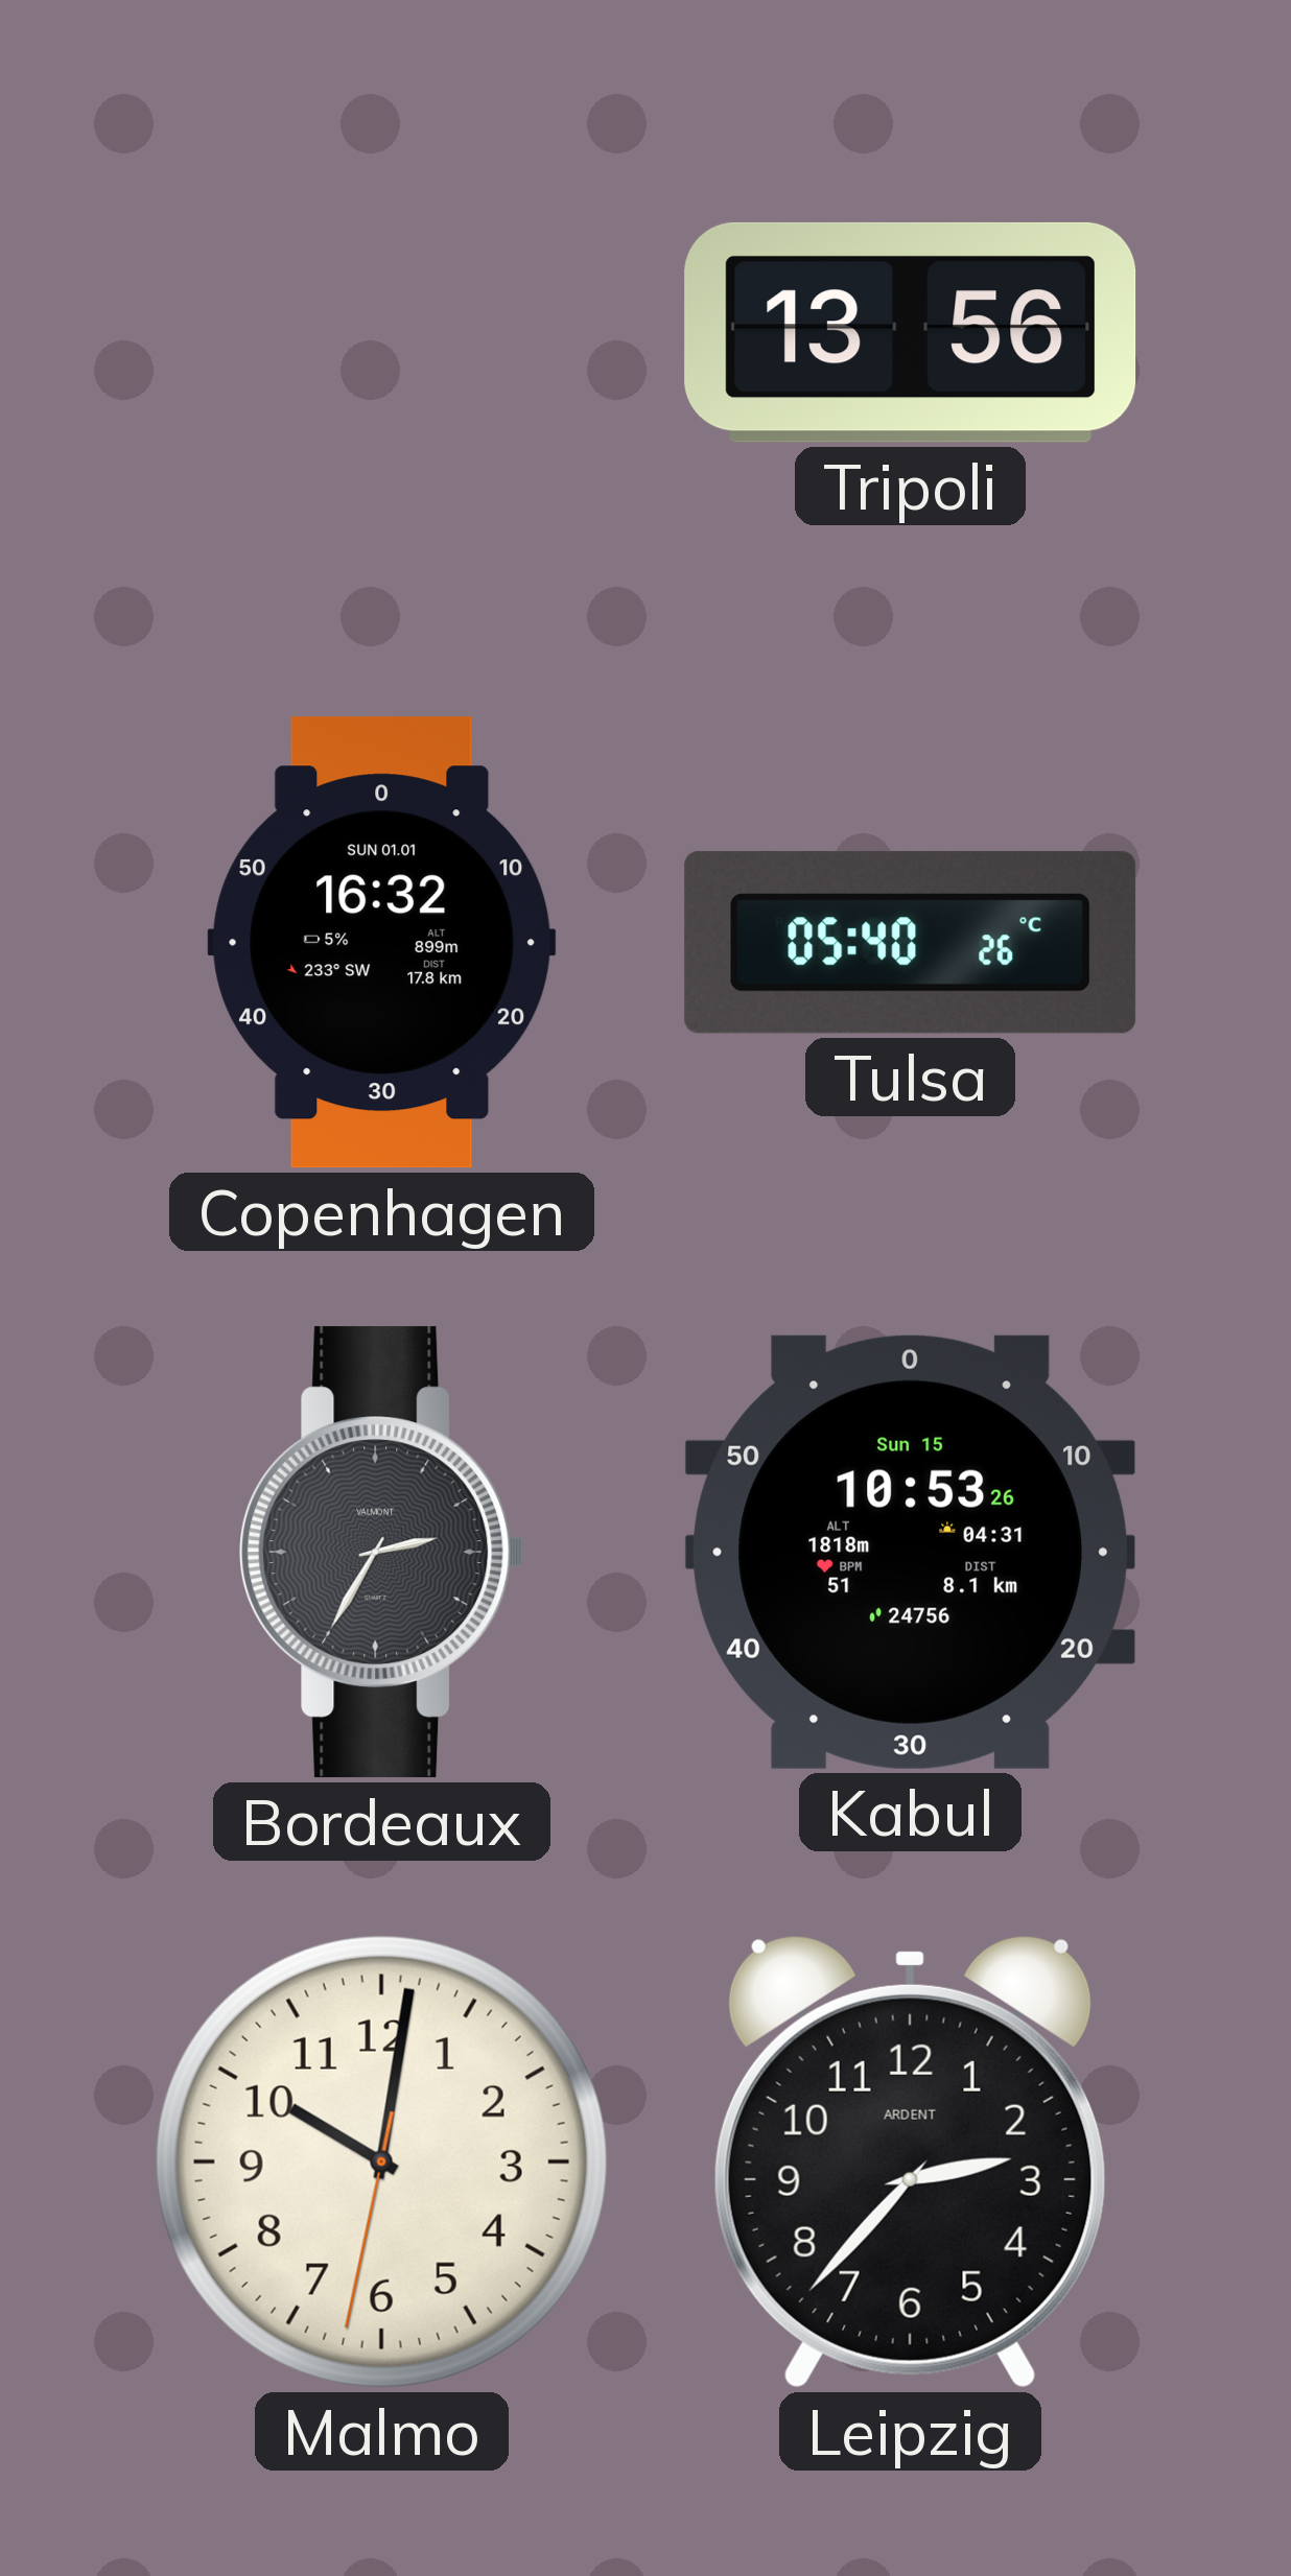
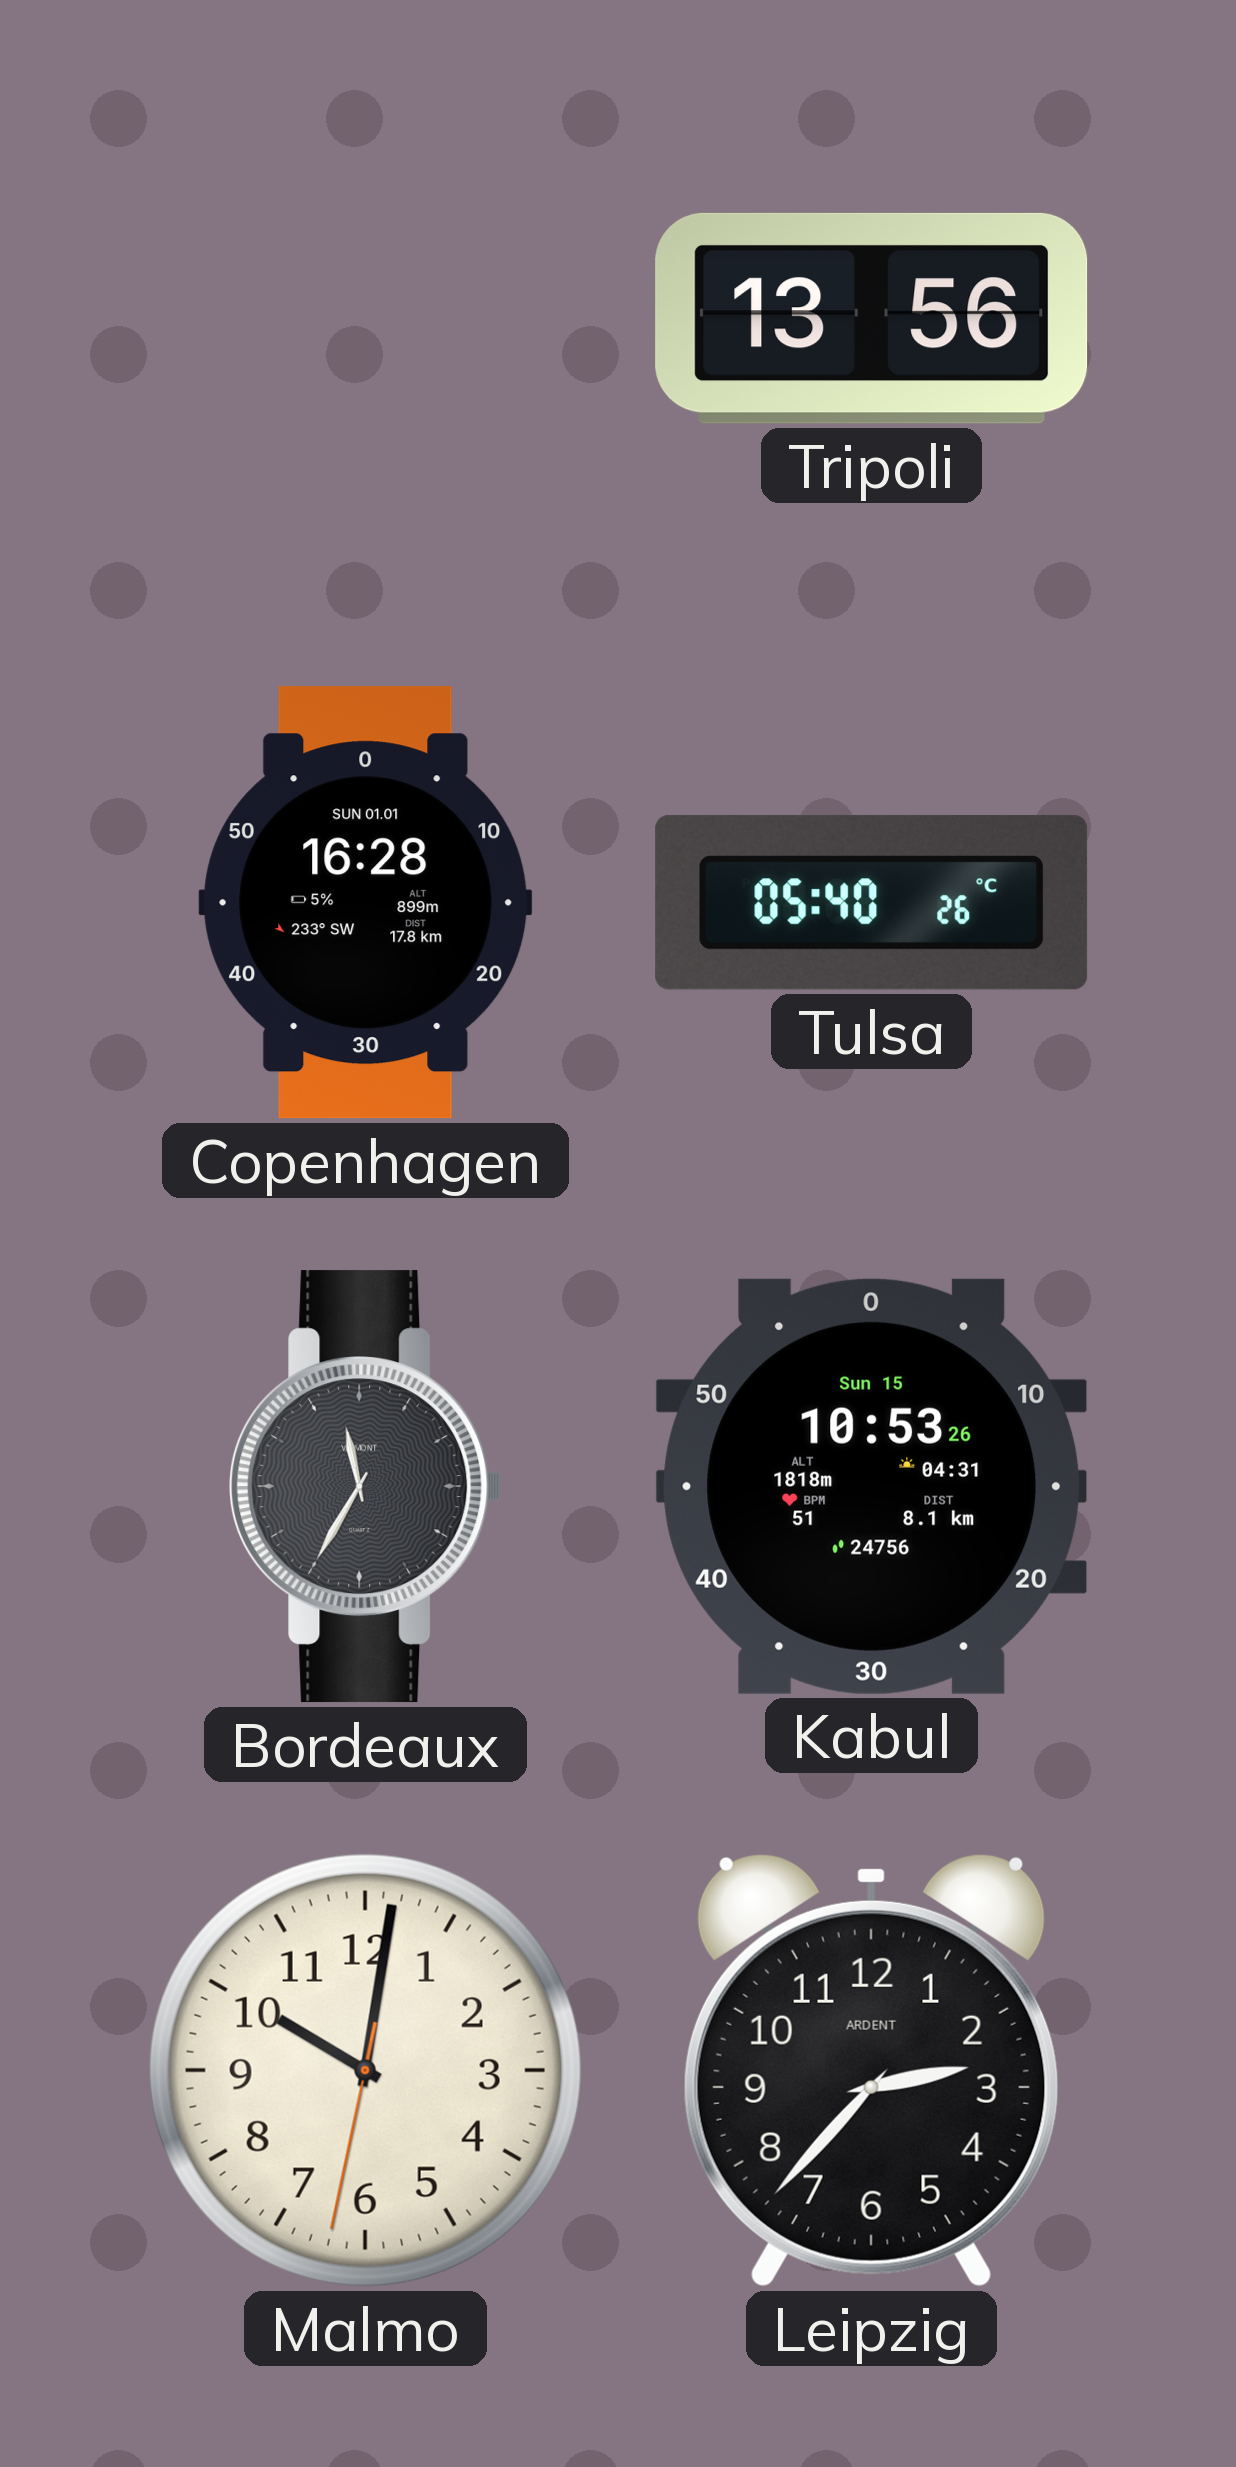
Copenhagen: 16:32 -> 16:28
Bordeaux: 2:35 -> 11:35
